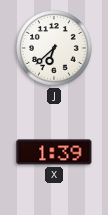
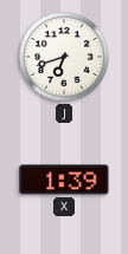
J: 6:38 -> 6:42
